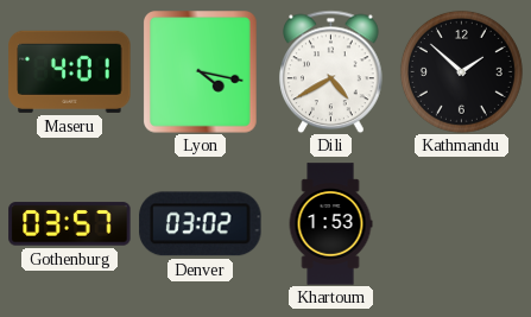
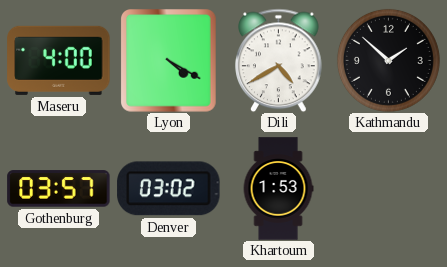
Maseru: 4:01 -> 4:00
Lyon: 4:17 -> 4:20
